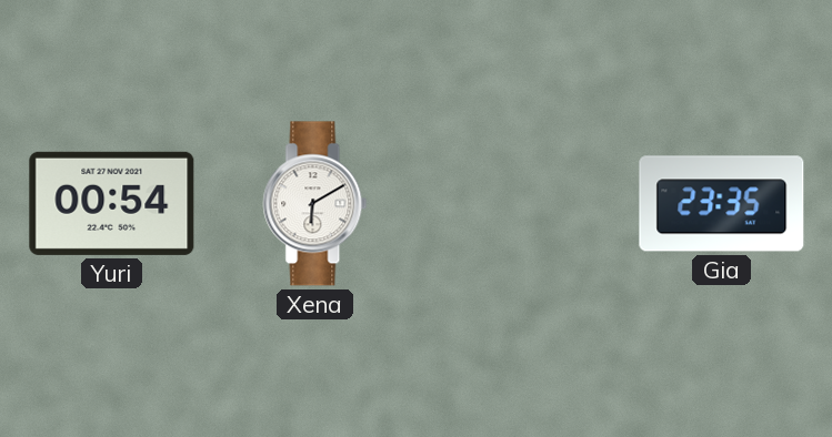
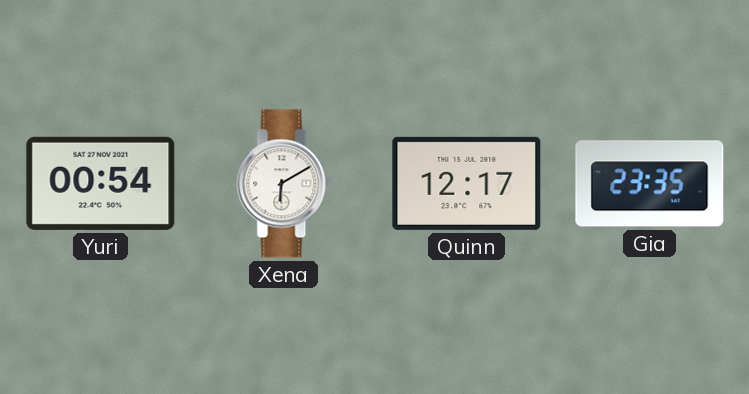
Quinn: none -> 12:17
